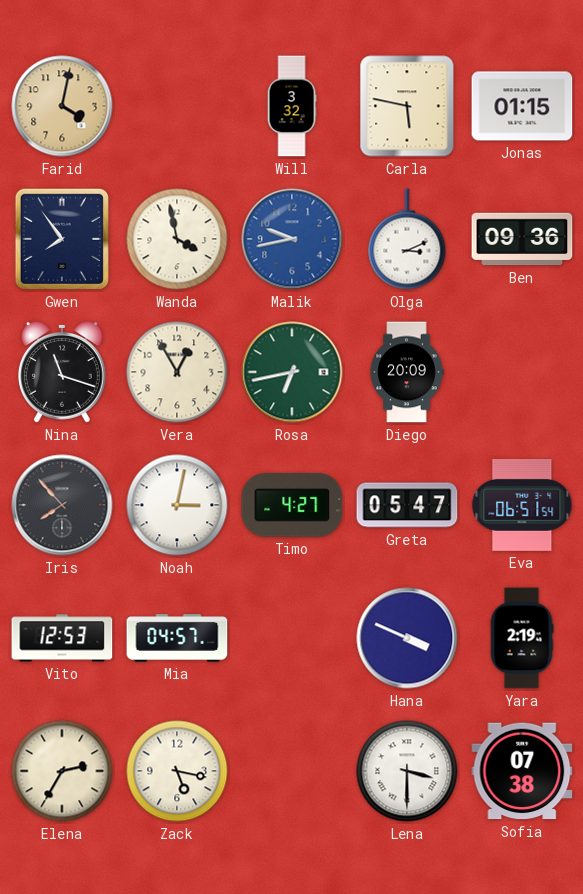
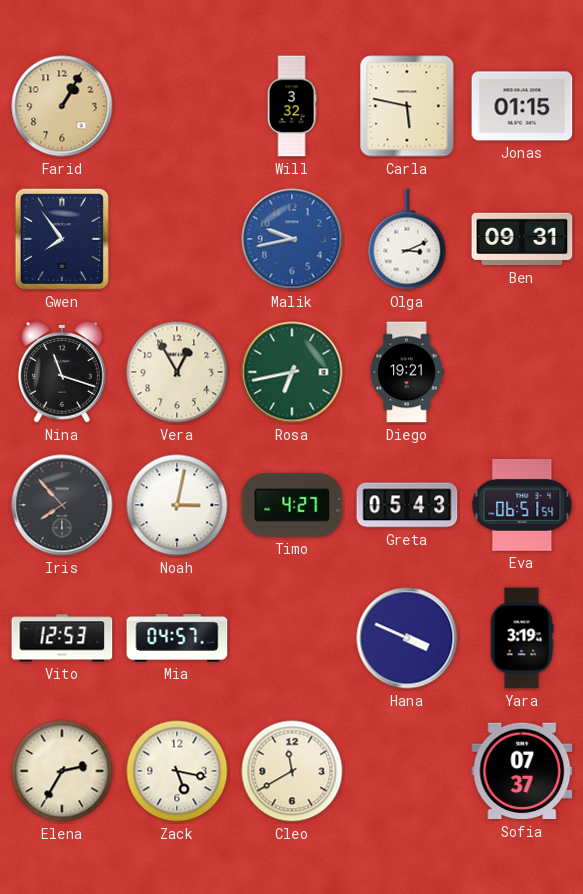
Farid: 4:02 -> 1:05
Wanda: 3:58 -> none
Ben: 09:36 -> 09:31
Diego: 20:09 -> 19:21
Greta: 05:47 -> 05:43
Yara: 2:19 -> 3:19
Cleo: none -> 11:40
Lena: 3:30 -> none
Sofia: 07:38 -> 07:37
